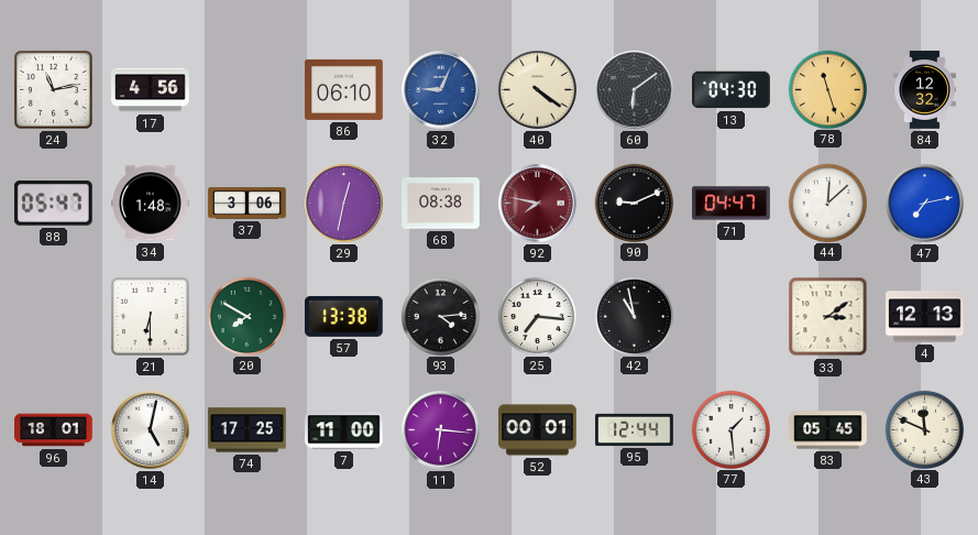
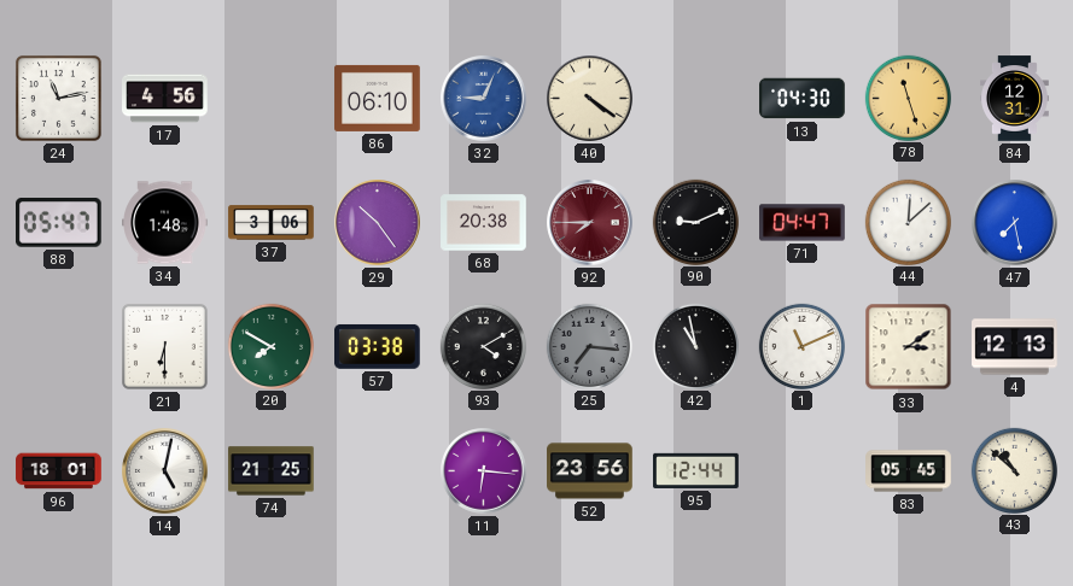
60: 6:09 -> none
84: 12:32 -> 12:31
29: 12:32 -> 10:24
68: 08:38 -> 20:38
92: 7:47 -> 7:45
47: 7:13 -> 7:28
57: 13:38 -> 03:38
93: 4:14 -> 4:10
25 dial: white -> grey
1: none -> 11:11
74: 17:25 -> 21:25
7: 11:00 -> none
52: 00:01 -> 23:56
77: 1:29 -> none
43: 11:49 -> 10:52
